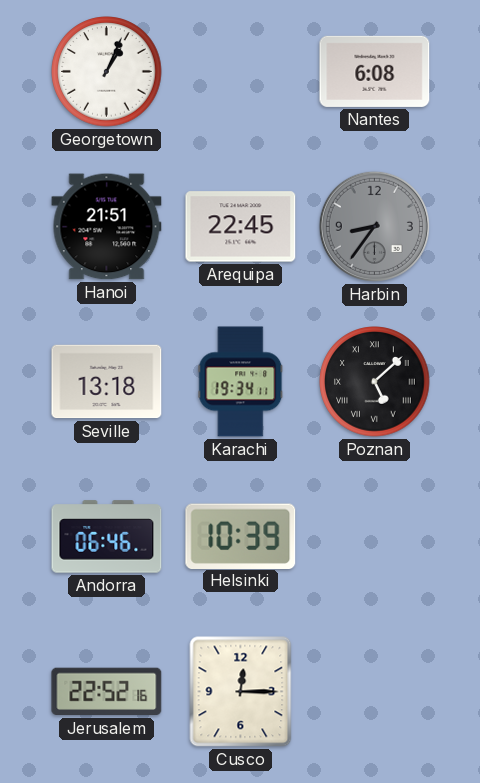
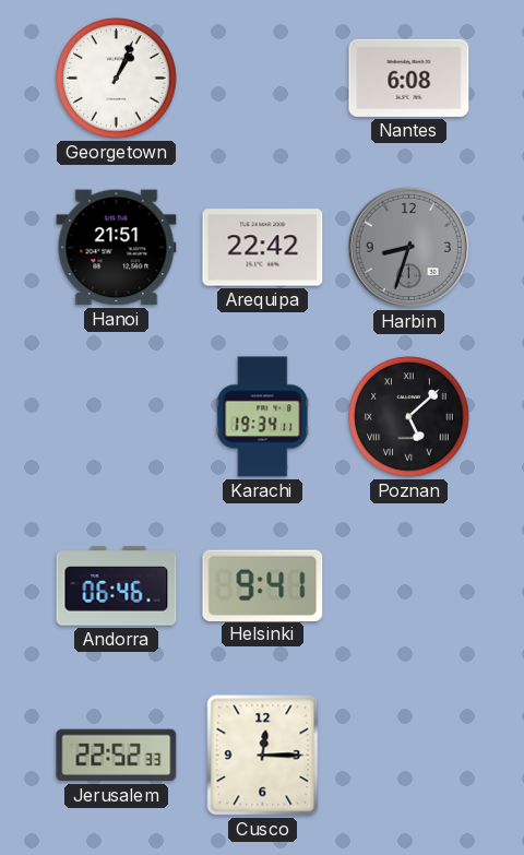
Arequipa: 22:45 -> 22:42
Harbin: 8:36 -> 8:33
Seville: 13:18 -> none
Helsinki: 10:39 -> 9:41
Jerusalem: 22:52:16 -> 22:52:33
